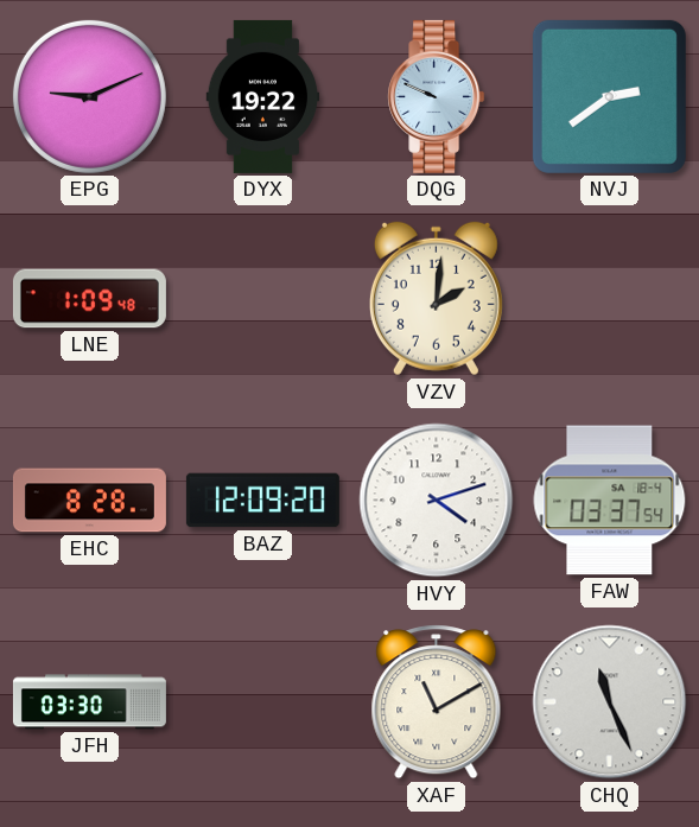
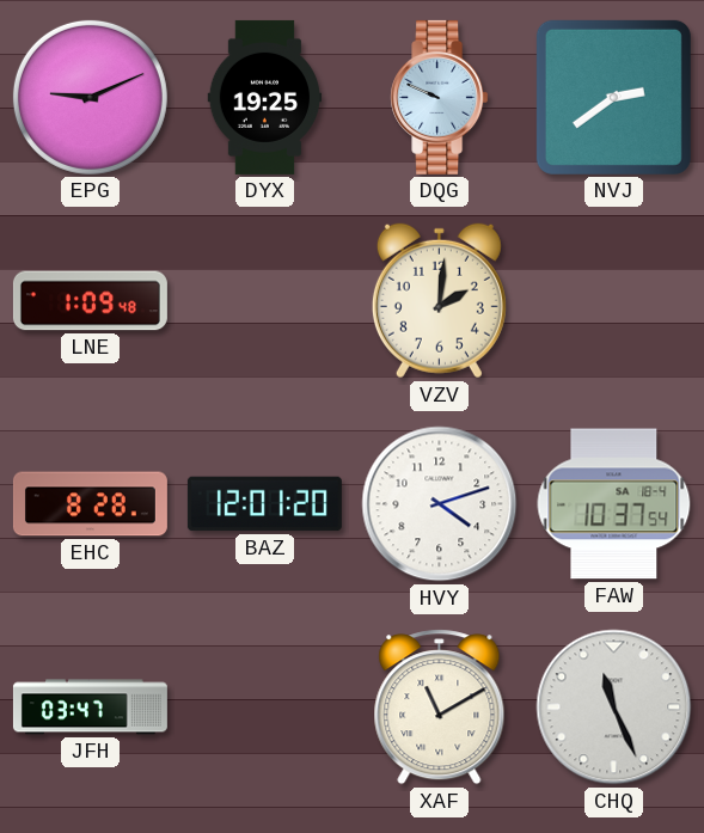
DYX: 19:22 -> 19:25
BAZ: 12:09 -> 12:01
FAW: 03:37 -> 10:37
JFH: 03:30 -> 03:47
